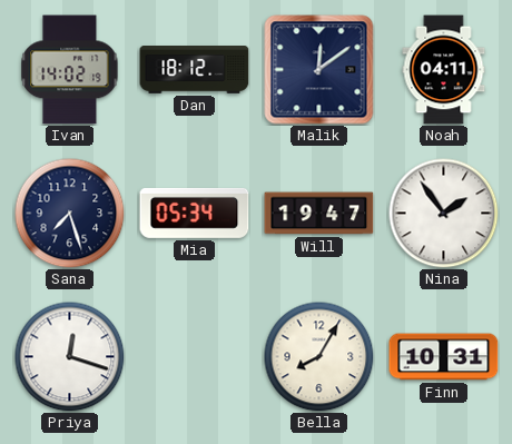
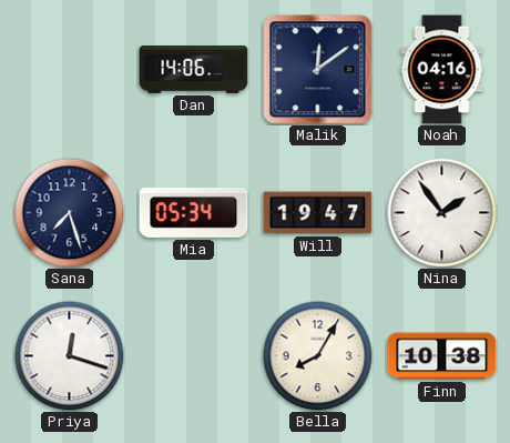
Ivan: 14:02 -> none
Dan: 18:12 -> 14:06
Noah: 04:11 -> 04:16
Finn: 10:31 -> 10:38
